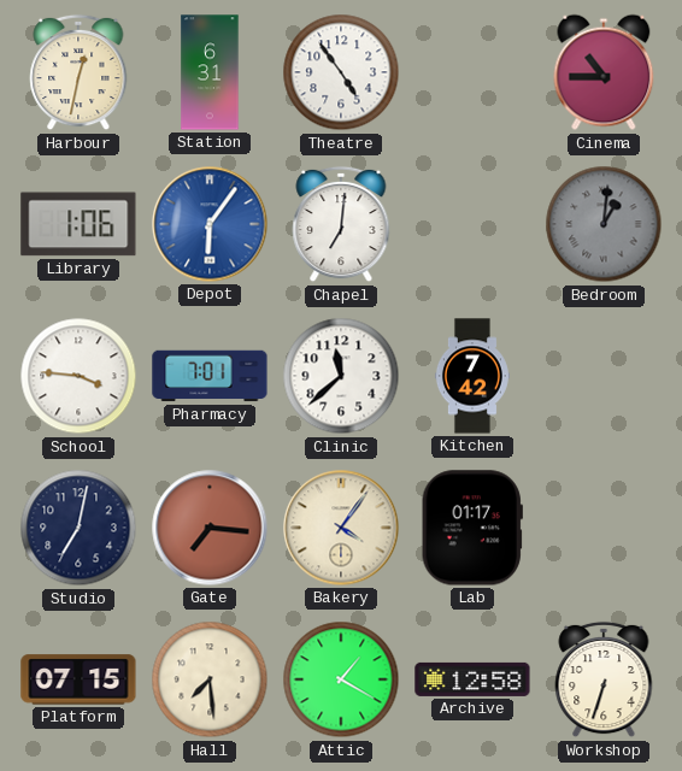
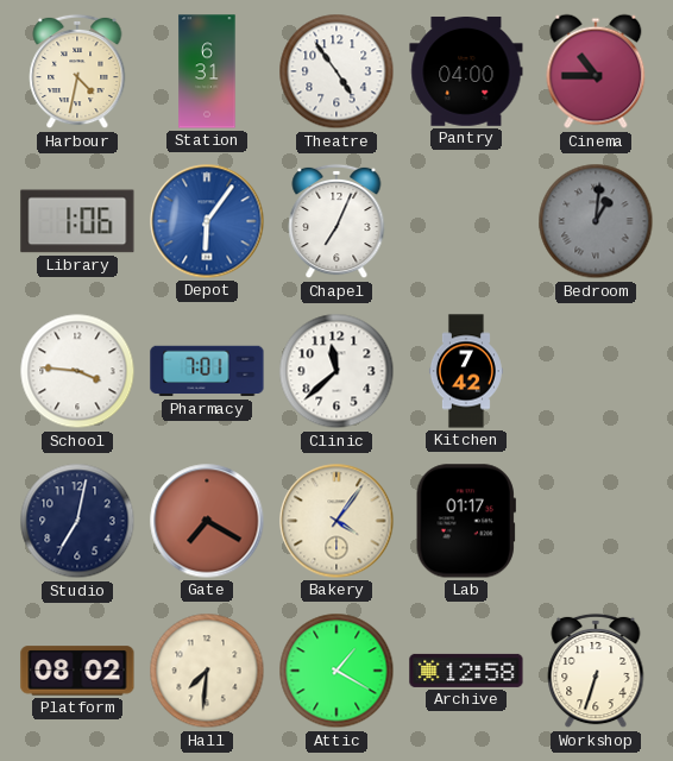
Harbour: 12:32 -> 4:32
Pantry: none -> 04:00
Chapel: 7:01 -> 7:04
Gate: 7:16 -> 7:20
Platform: 07:15 -> 08:02
Hall: 7:29 -> 7:31
